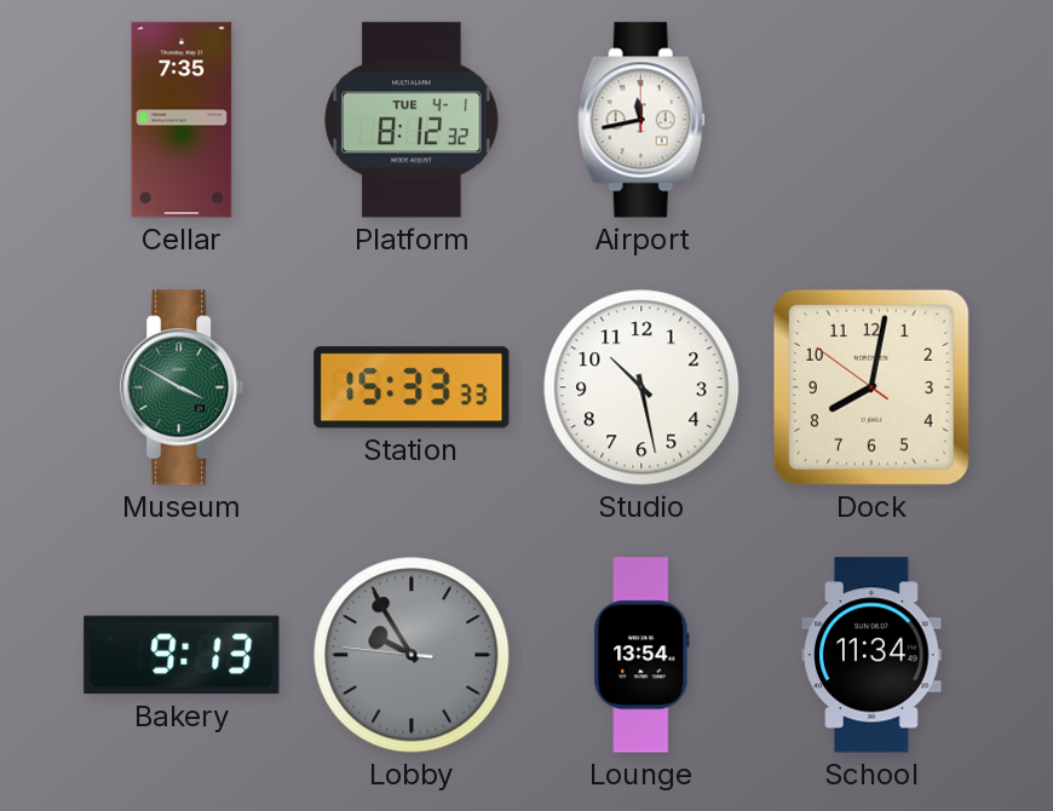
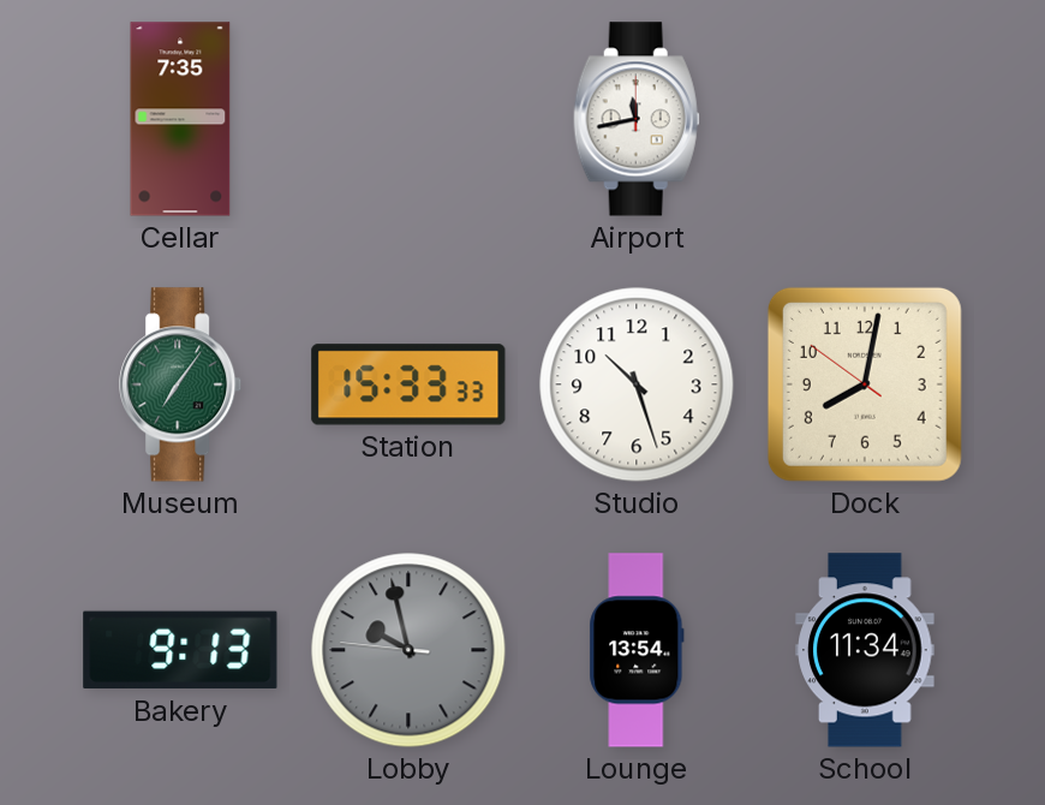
Platform: 8:12 -> none
Museum: 3:50 -> 7:06
Studio: 10:28 -> 10:27
Lobby: 9:54 -> 9:57
